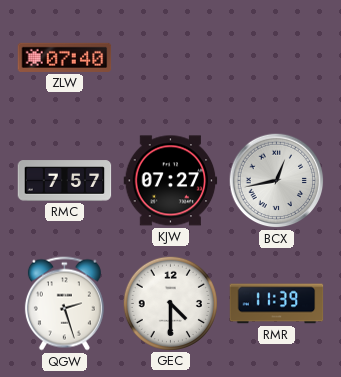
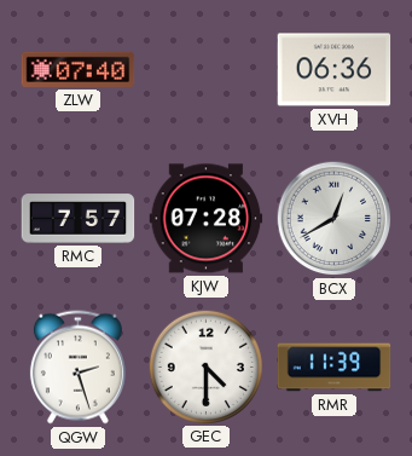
XVH: none -> 06:36
KJW: 07:27 -> 07:28
BCX: 12:43 -> 12:40
